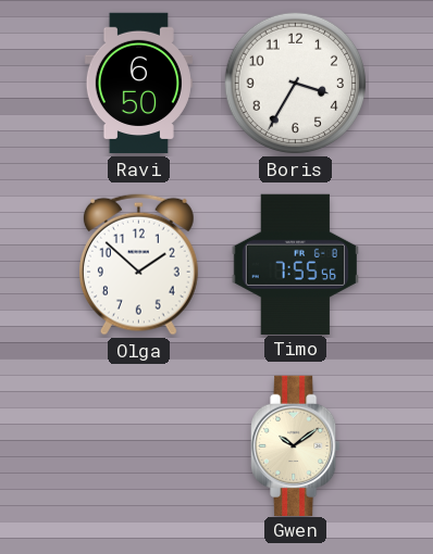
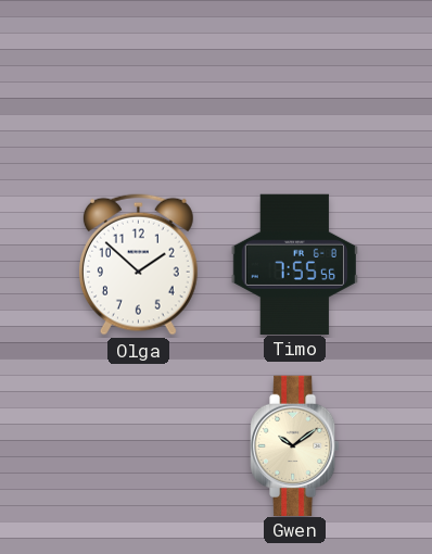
Ravi: 6:50 -> none
Boris: 3:35 -> none
